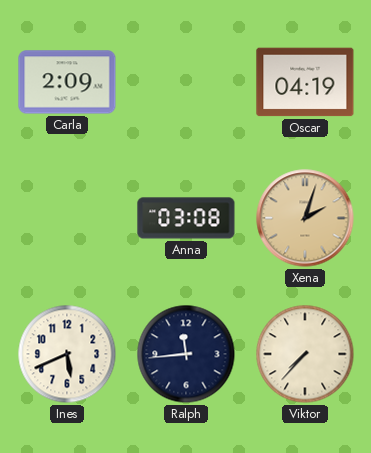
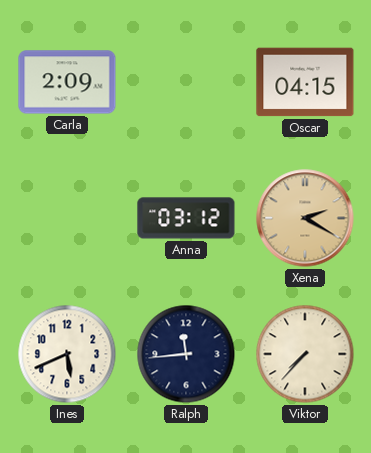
Oscar: 04:19 -> 04:15
Anna: 03:08 -> 03:12
Xena: 2:03 -> 2:20
